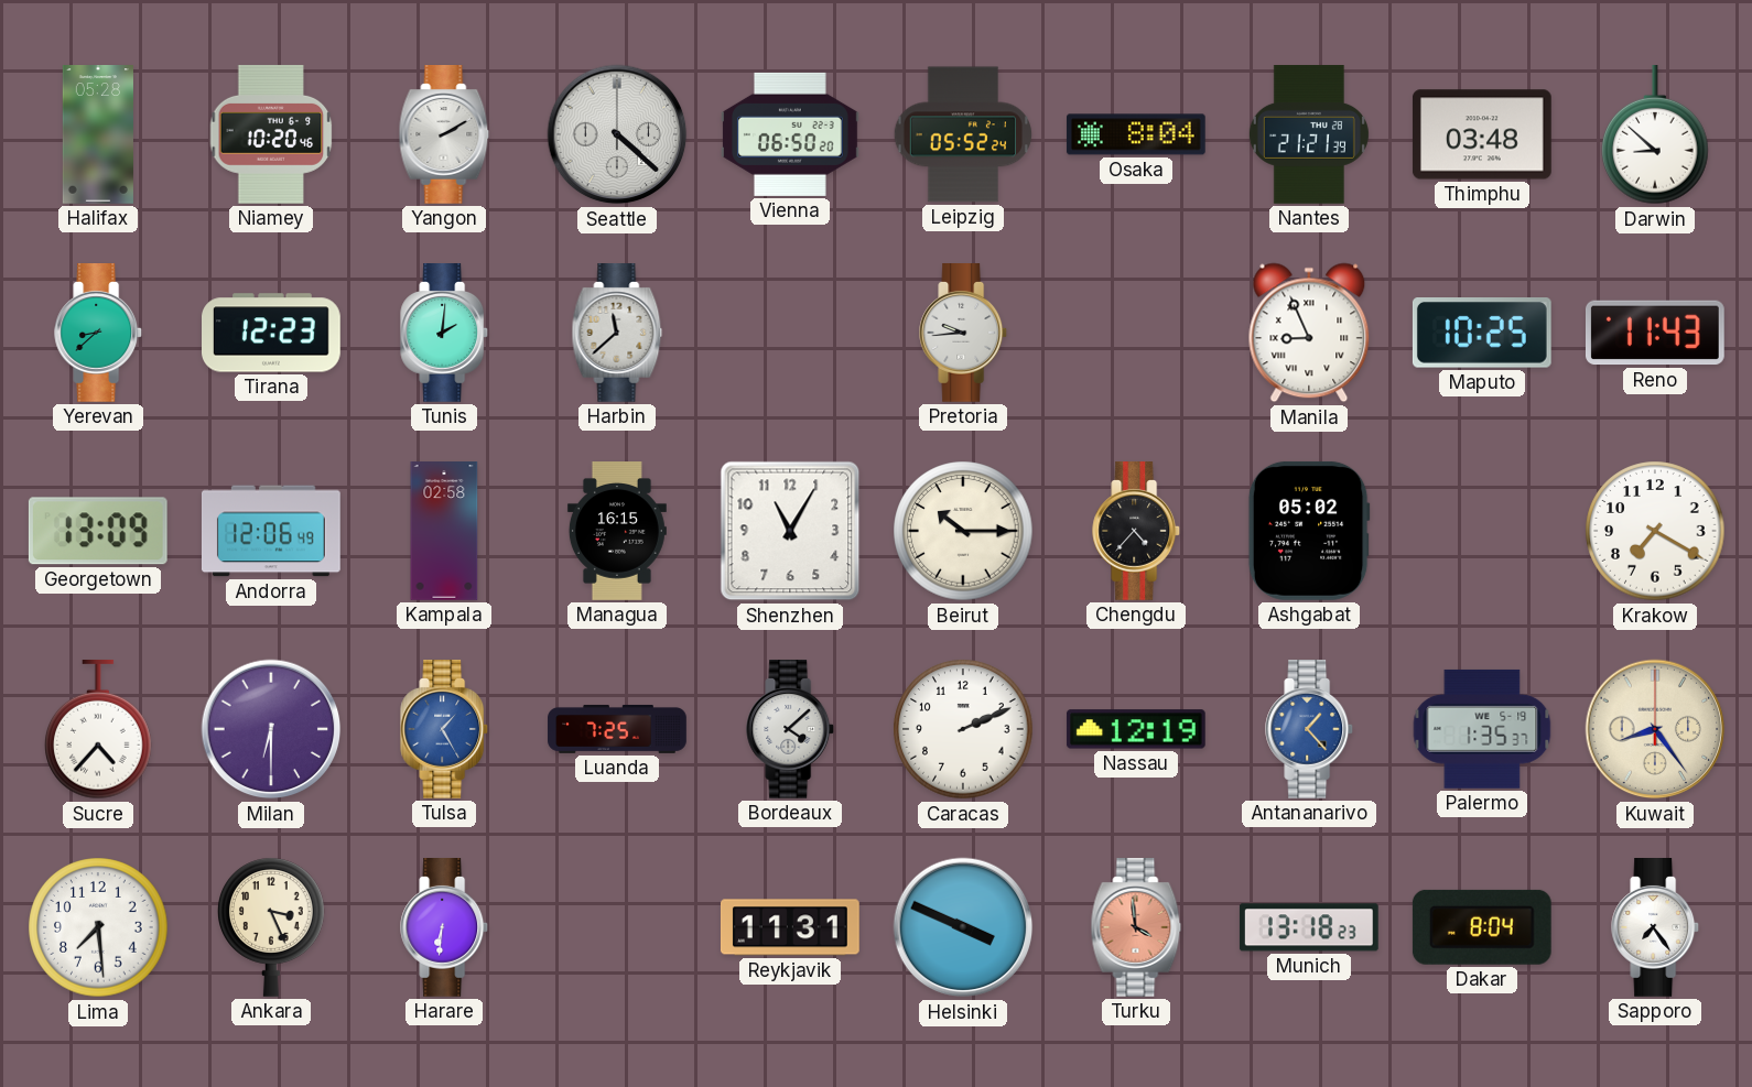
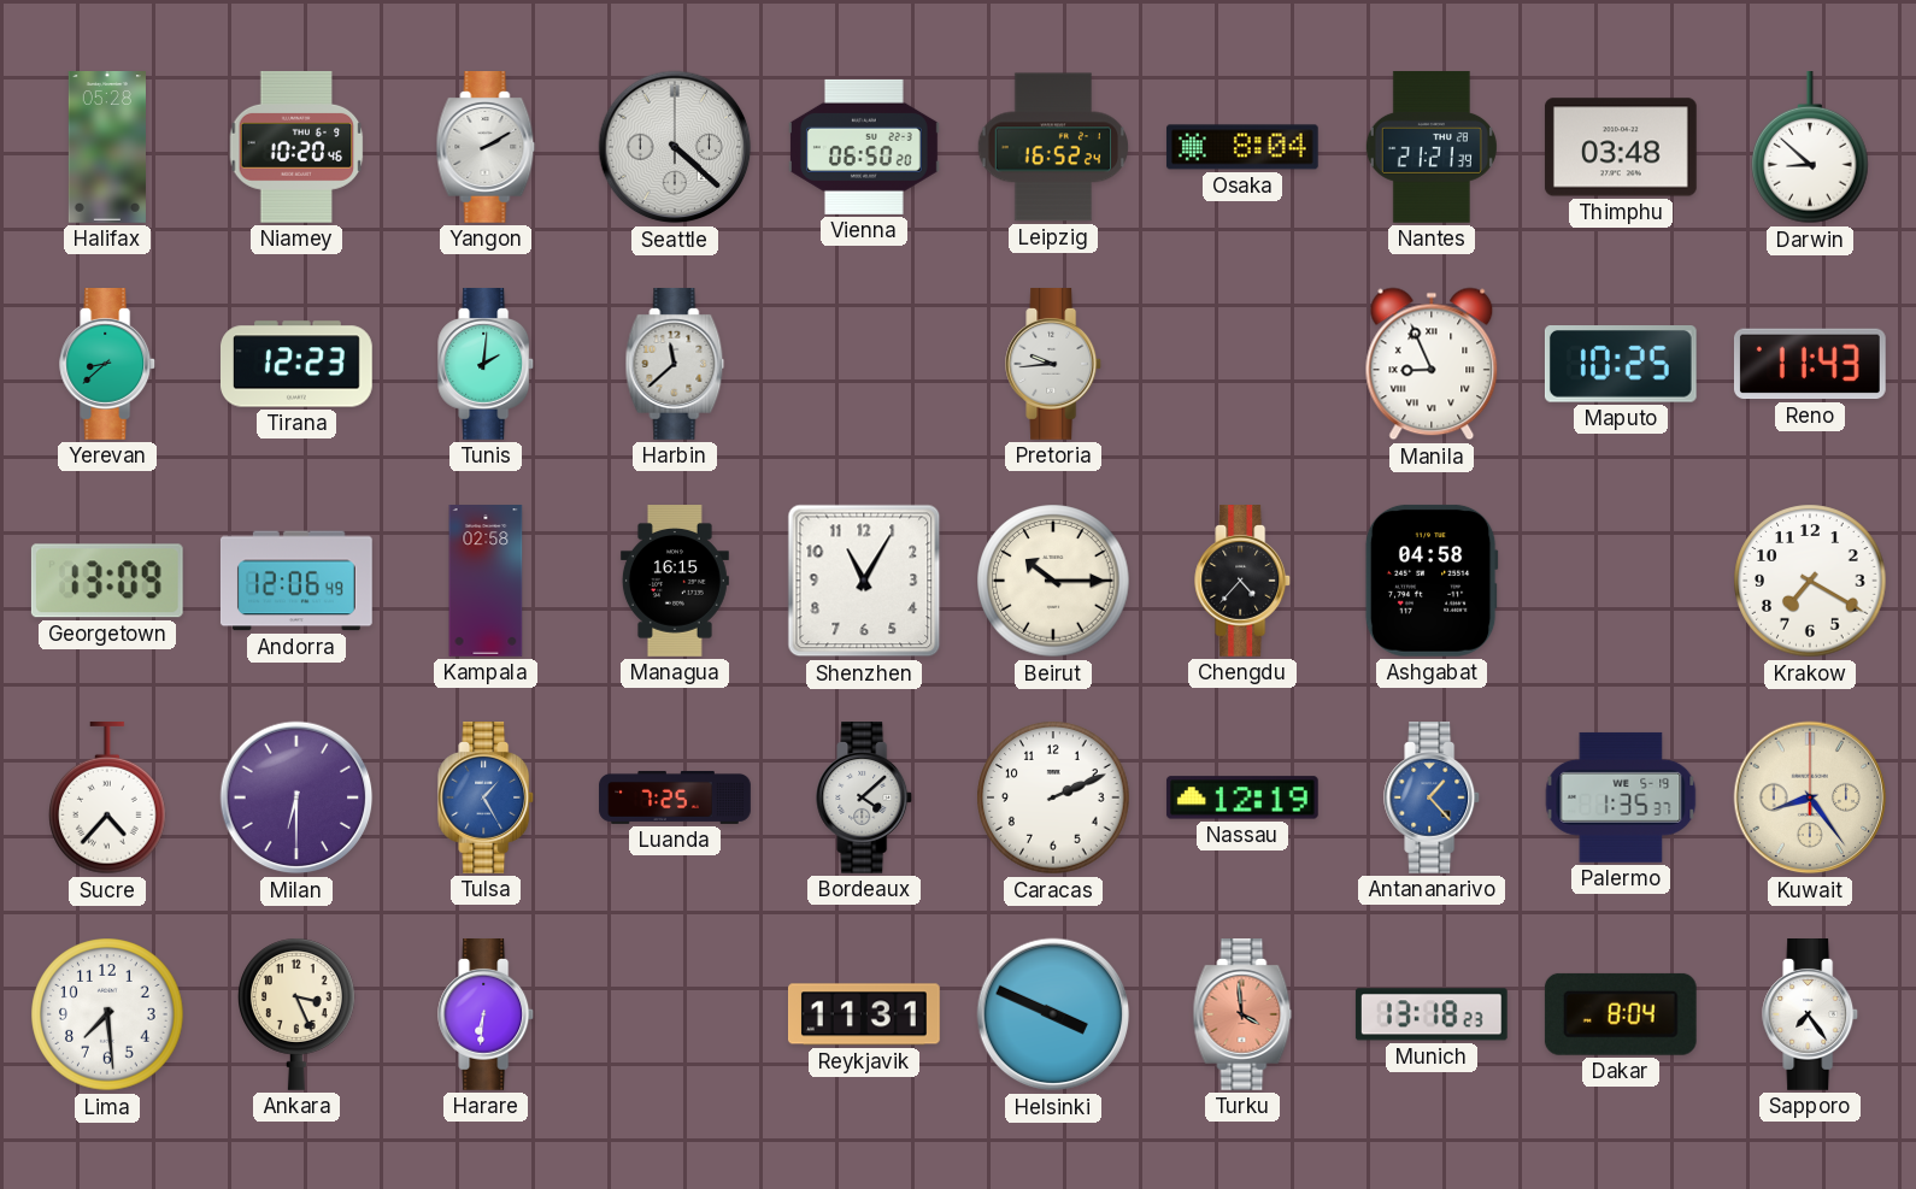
Leipzig: 05:52 -> 16:52
Ashgabat: 05:02 -> 04:58
